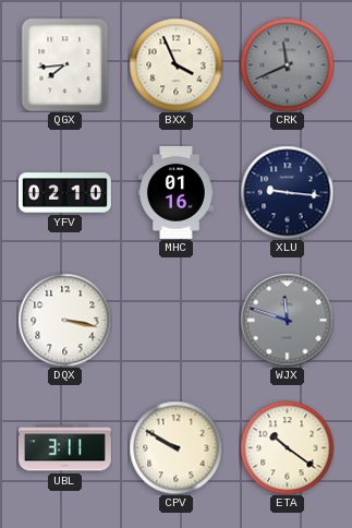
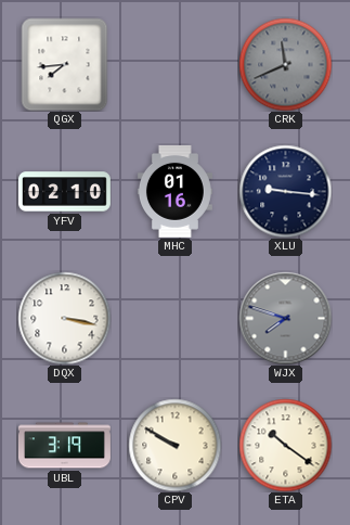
BXX: 3:56 -> none
WJX: 11:48 -> 7:48
UBL: 3:11 -> 3:19
